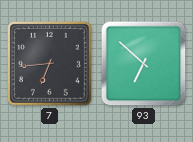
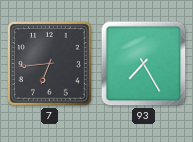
93: 6:52 -> 7:25
